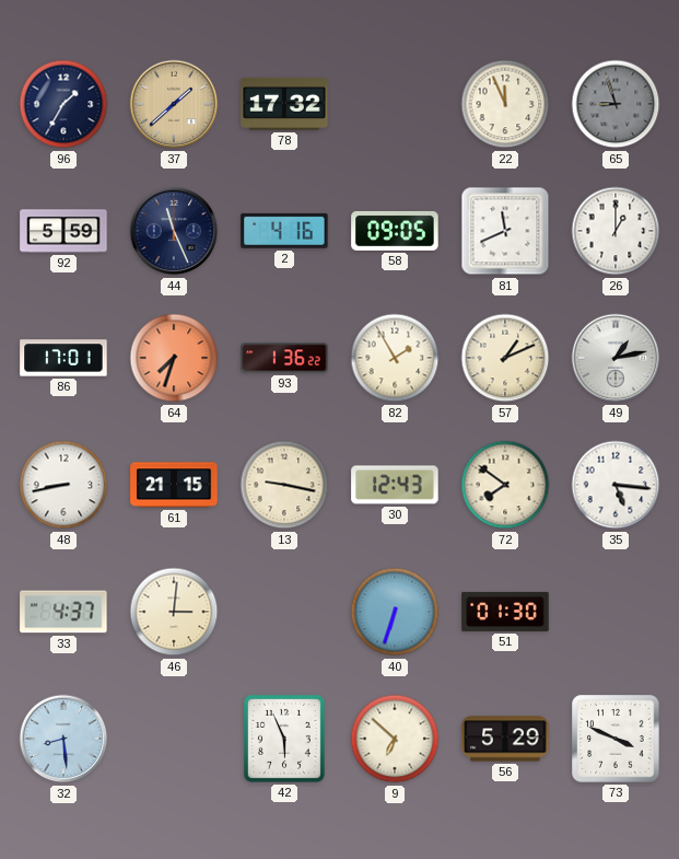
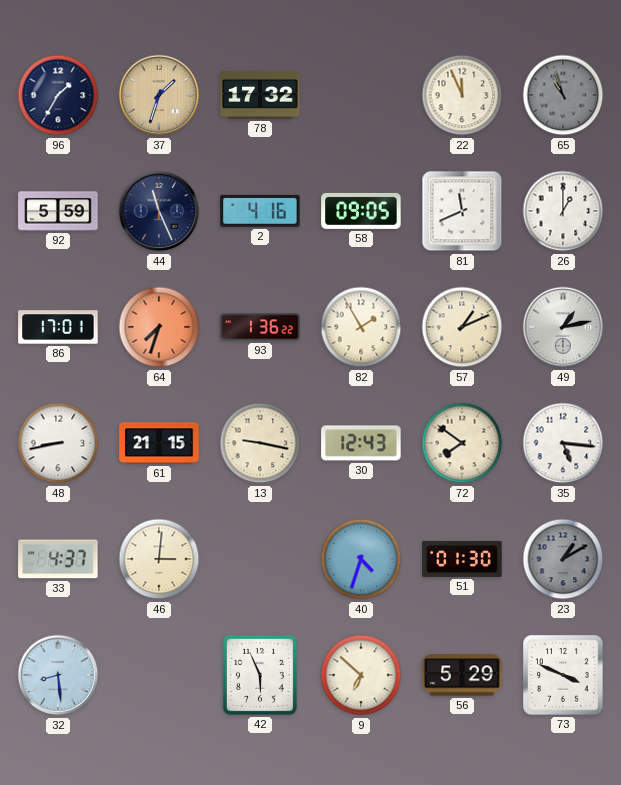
37: 1:38 -> 1:33
65: 8:57 -> 10:57
40: 6:33 -> 4:33
23: none -> 1:10
